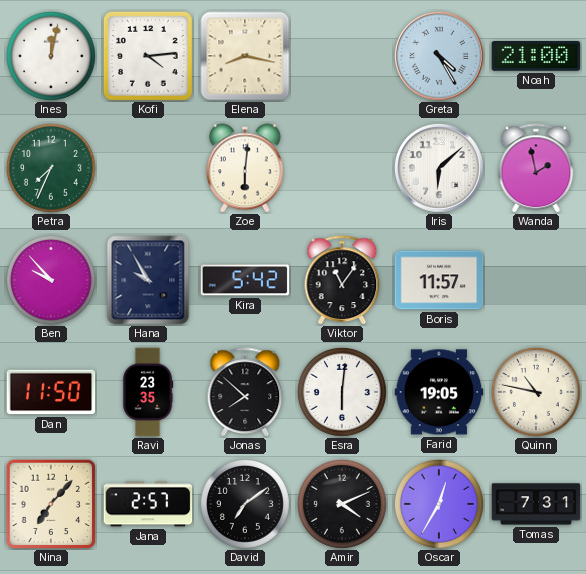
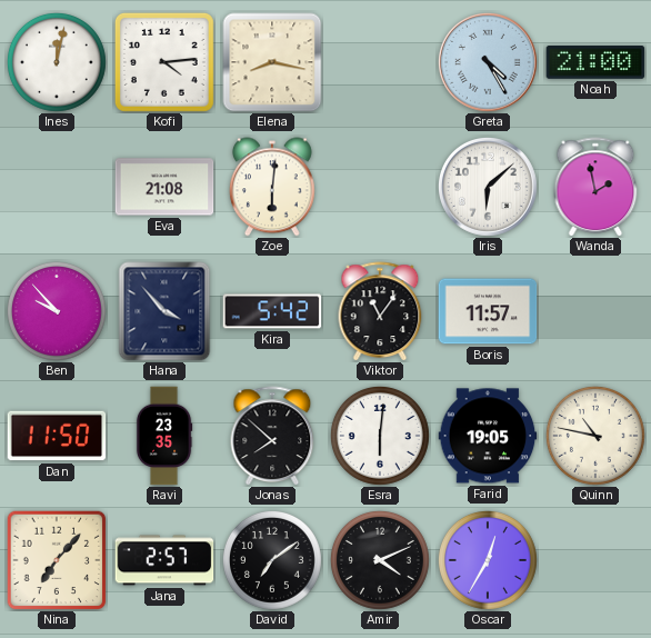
Petra: 7:34 -> none
Eva: none -> 21:08
Hana: 9:55 -> 3:53
Tomas: 7:31 -> none
